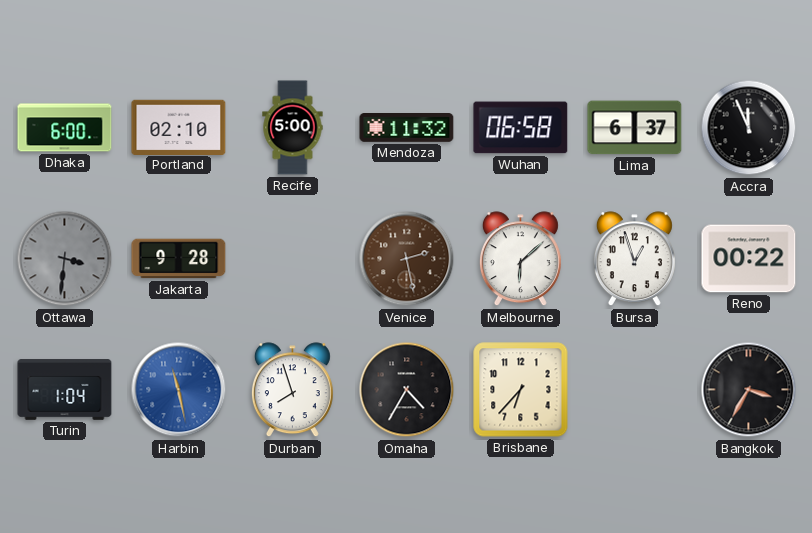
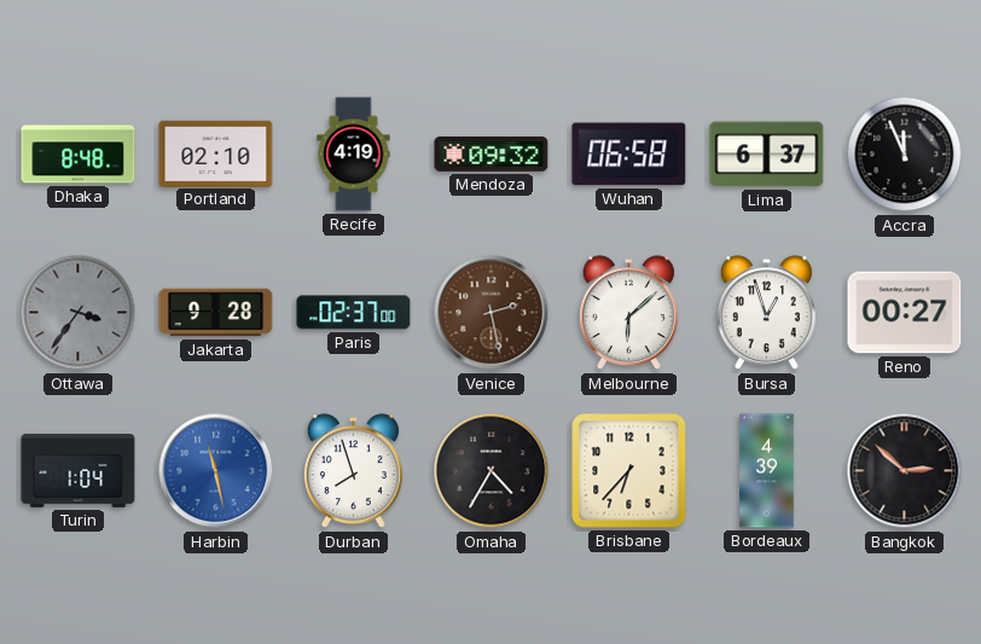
Dhaka: 6:00 -> 8:48
Recife: 5:00 -> 4:19
Mendoza: 11:32 -> 09:32
Ottawa: 3:31 -> 3:36
Paris: none -> 02:37
Reno: 00:22 -> 00:27
Bordeaux: none -> 4:39
Bangkok: 3:35 -> 2:52
